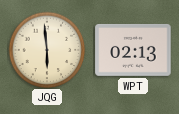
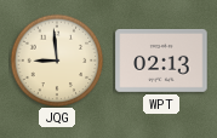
JQG: 5:59 -> 8:59
